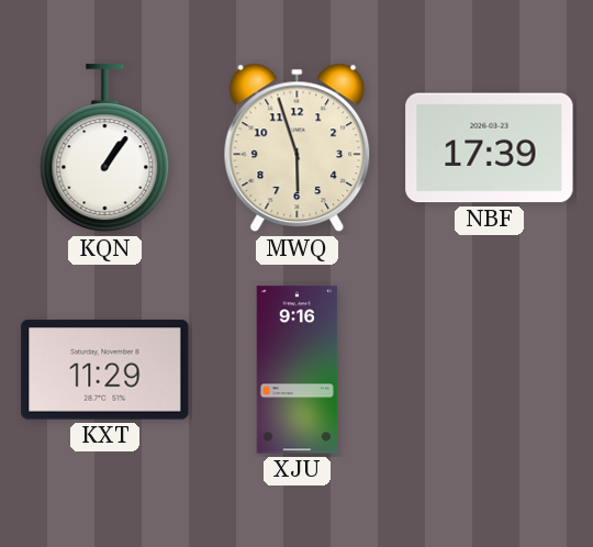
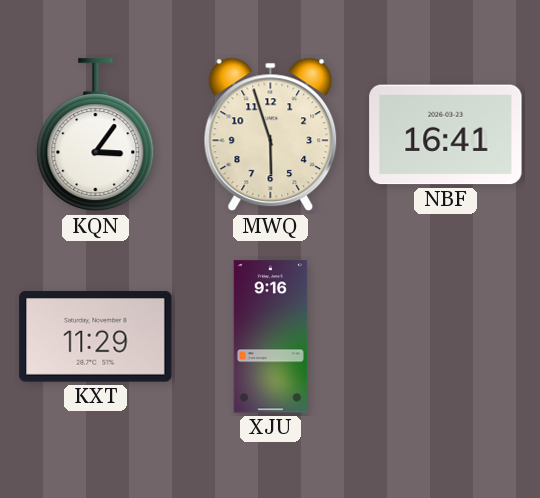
KQN: 1:06 -> 3:06
NBF: 17:39 -> 16:41
